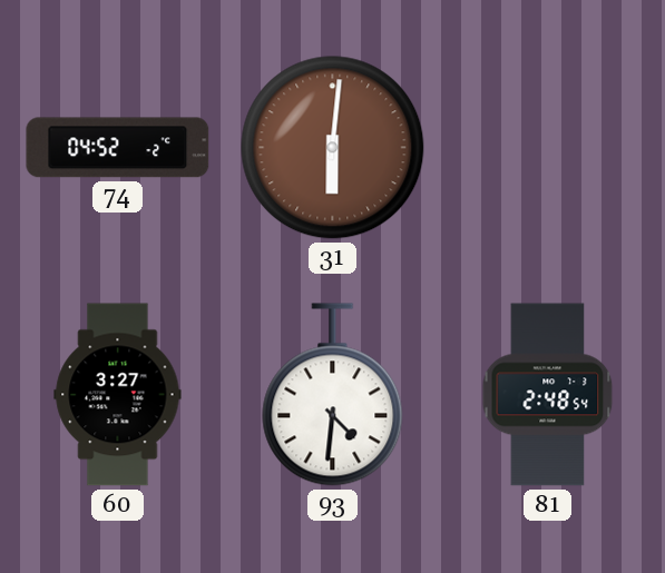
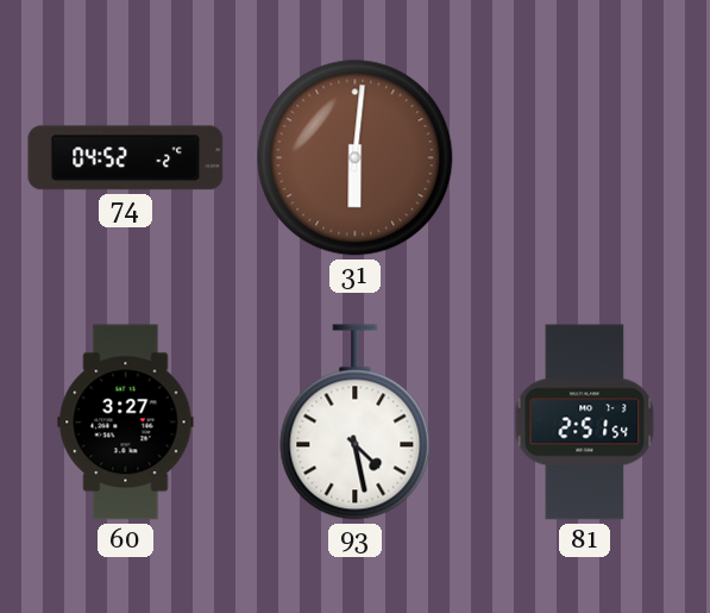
93: 4:31 -> 4:28
81: 2:48 -> 2:51
